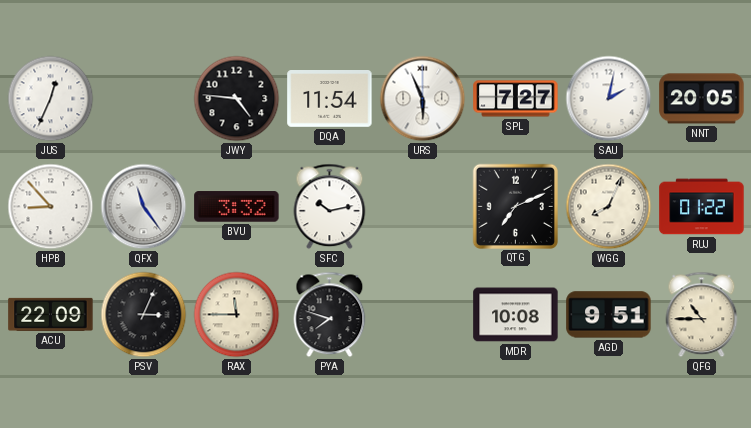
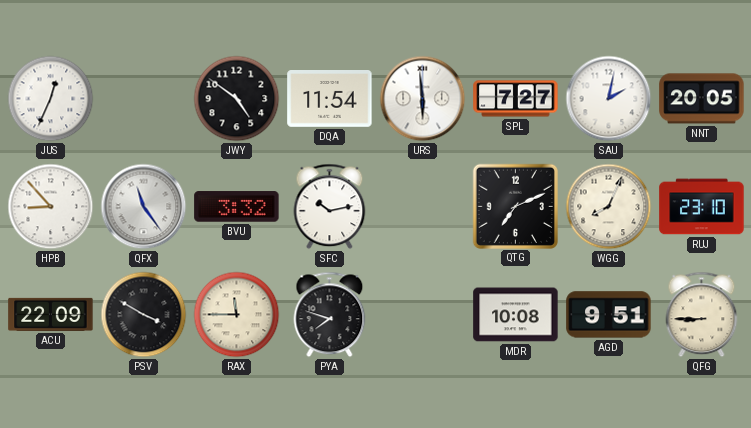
JWY: 4:46 -> 4:51
URS: 5:56 -> 5:59
RUJ: 01:22 -> 23:10
PSV: 3:04 -> 3:50
QFG: 10:45 -> 8:45
